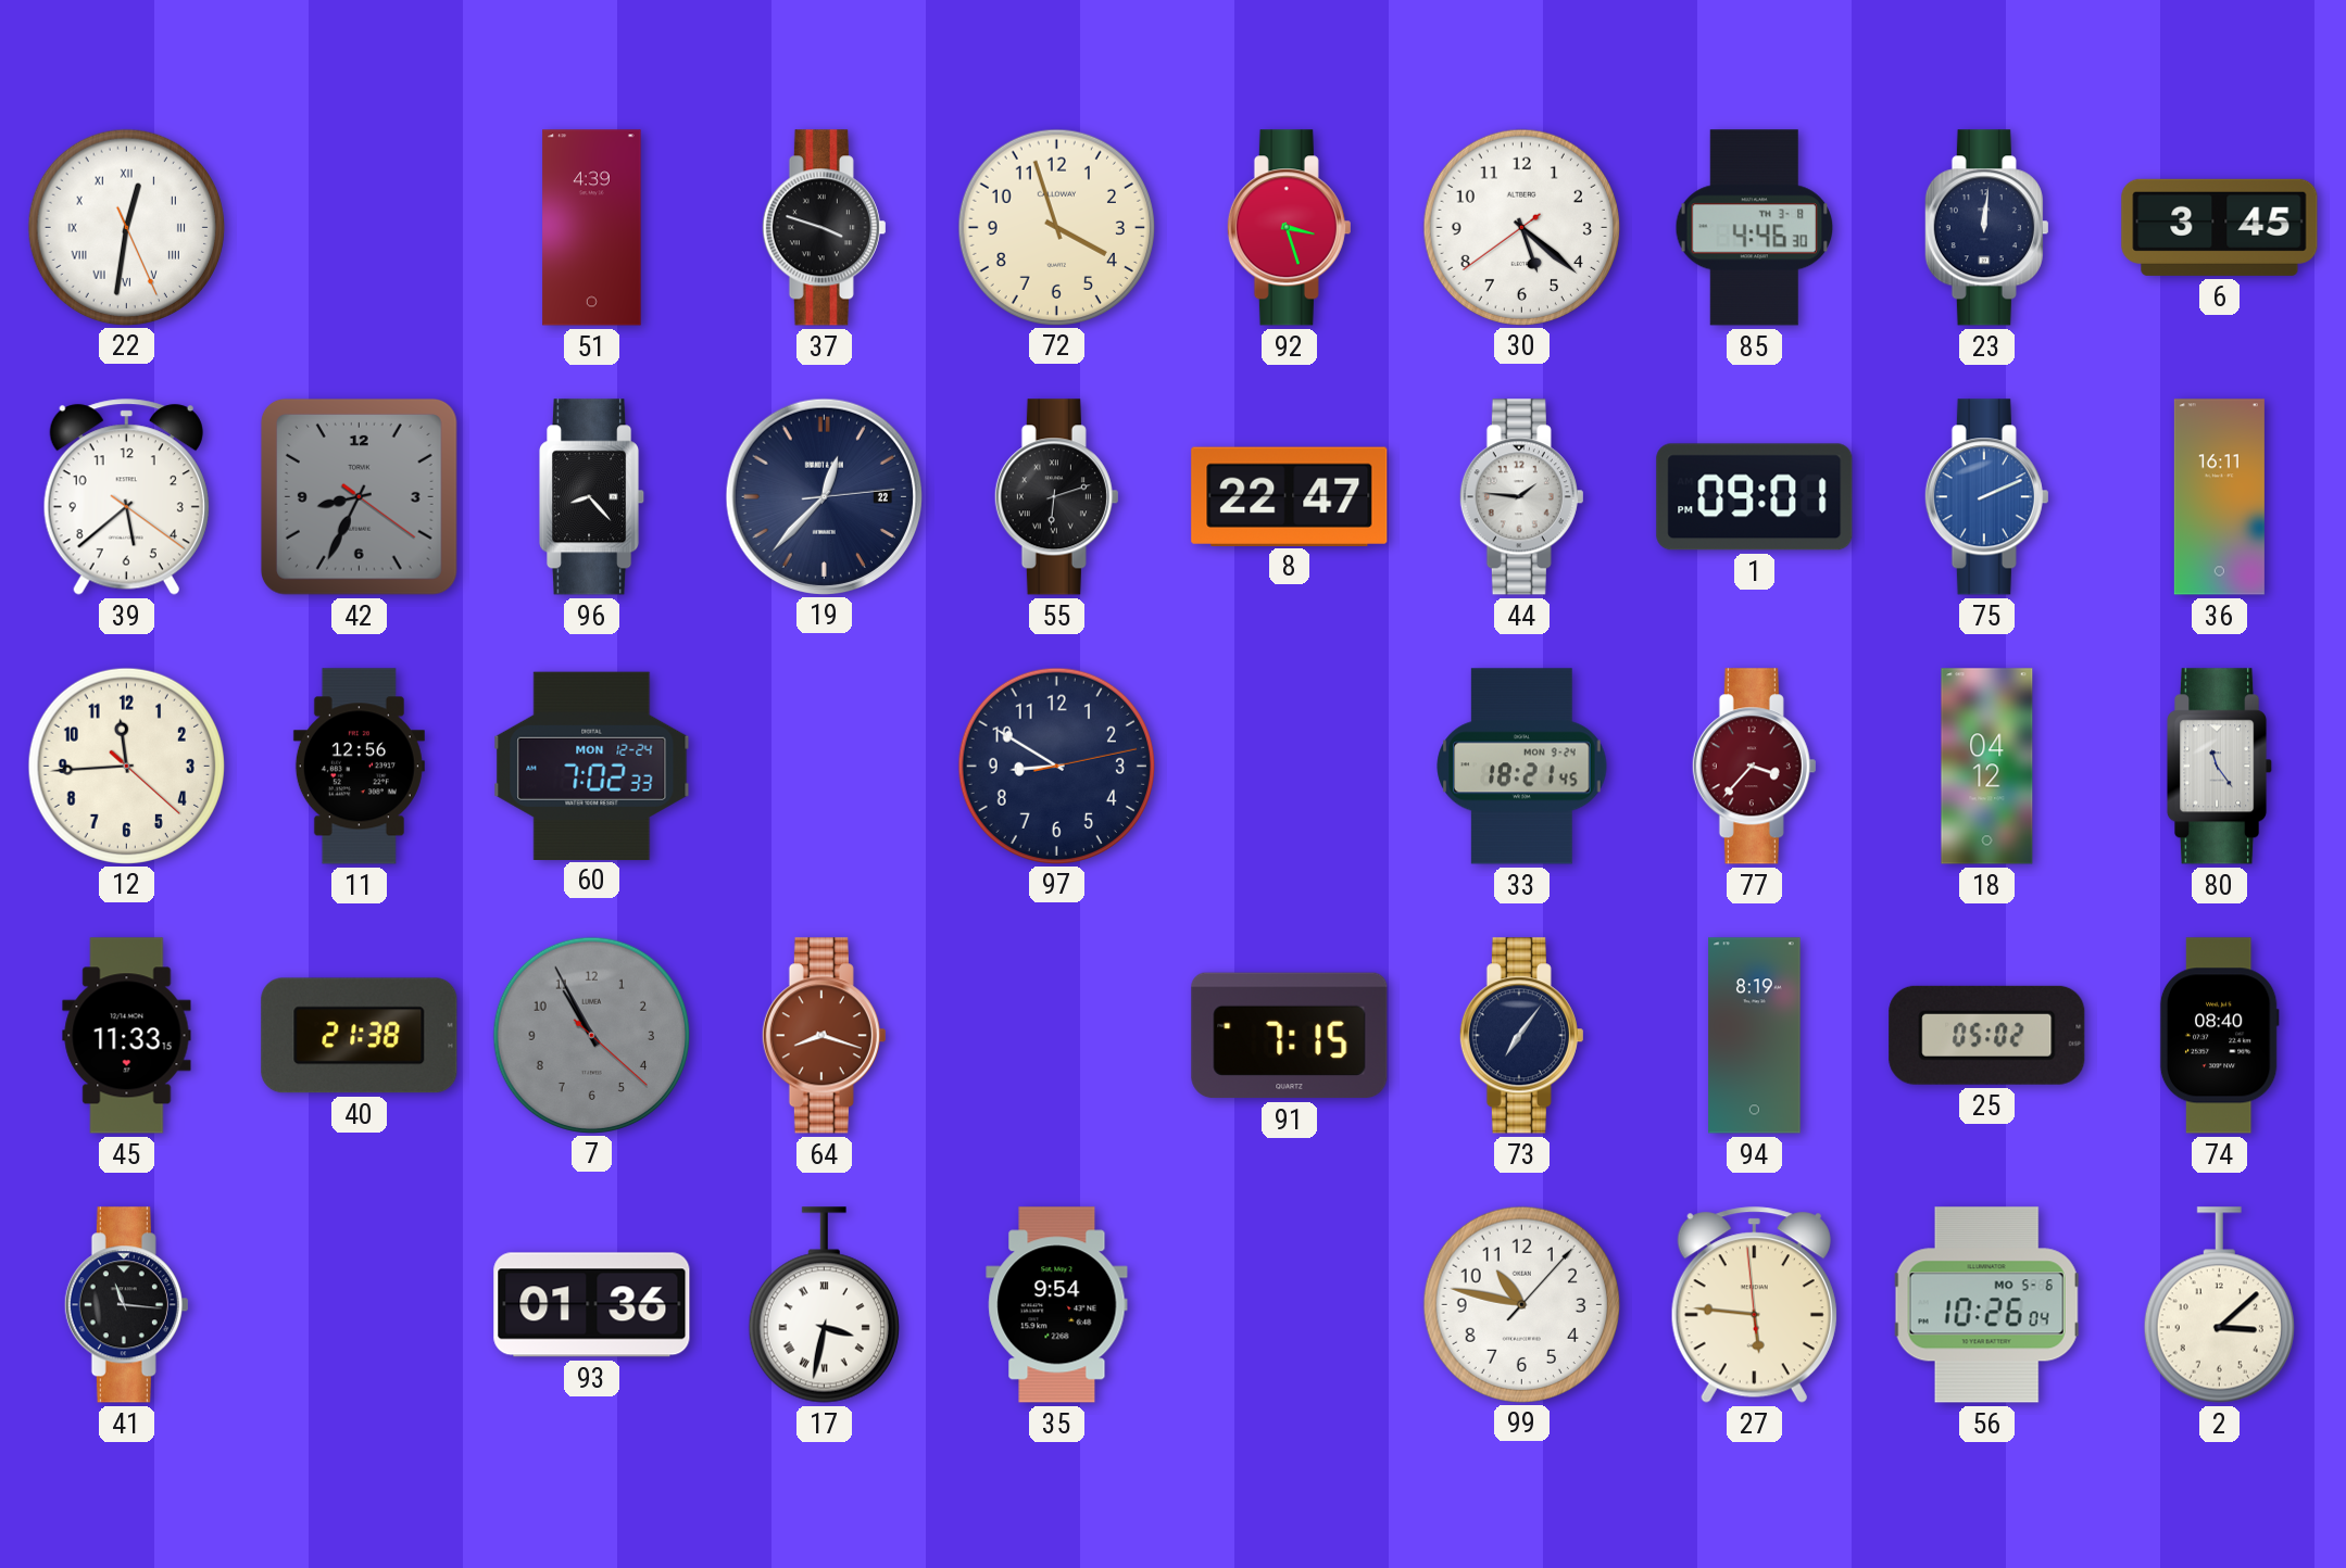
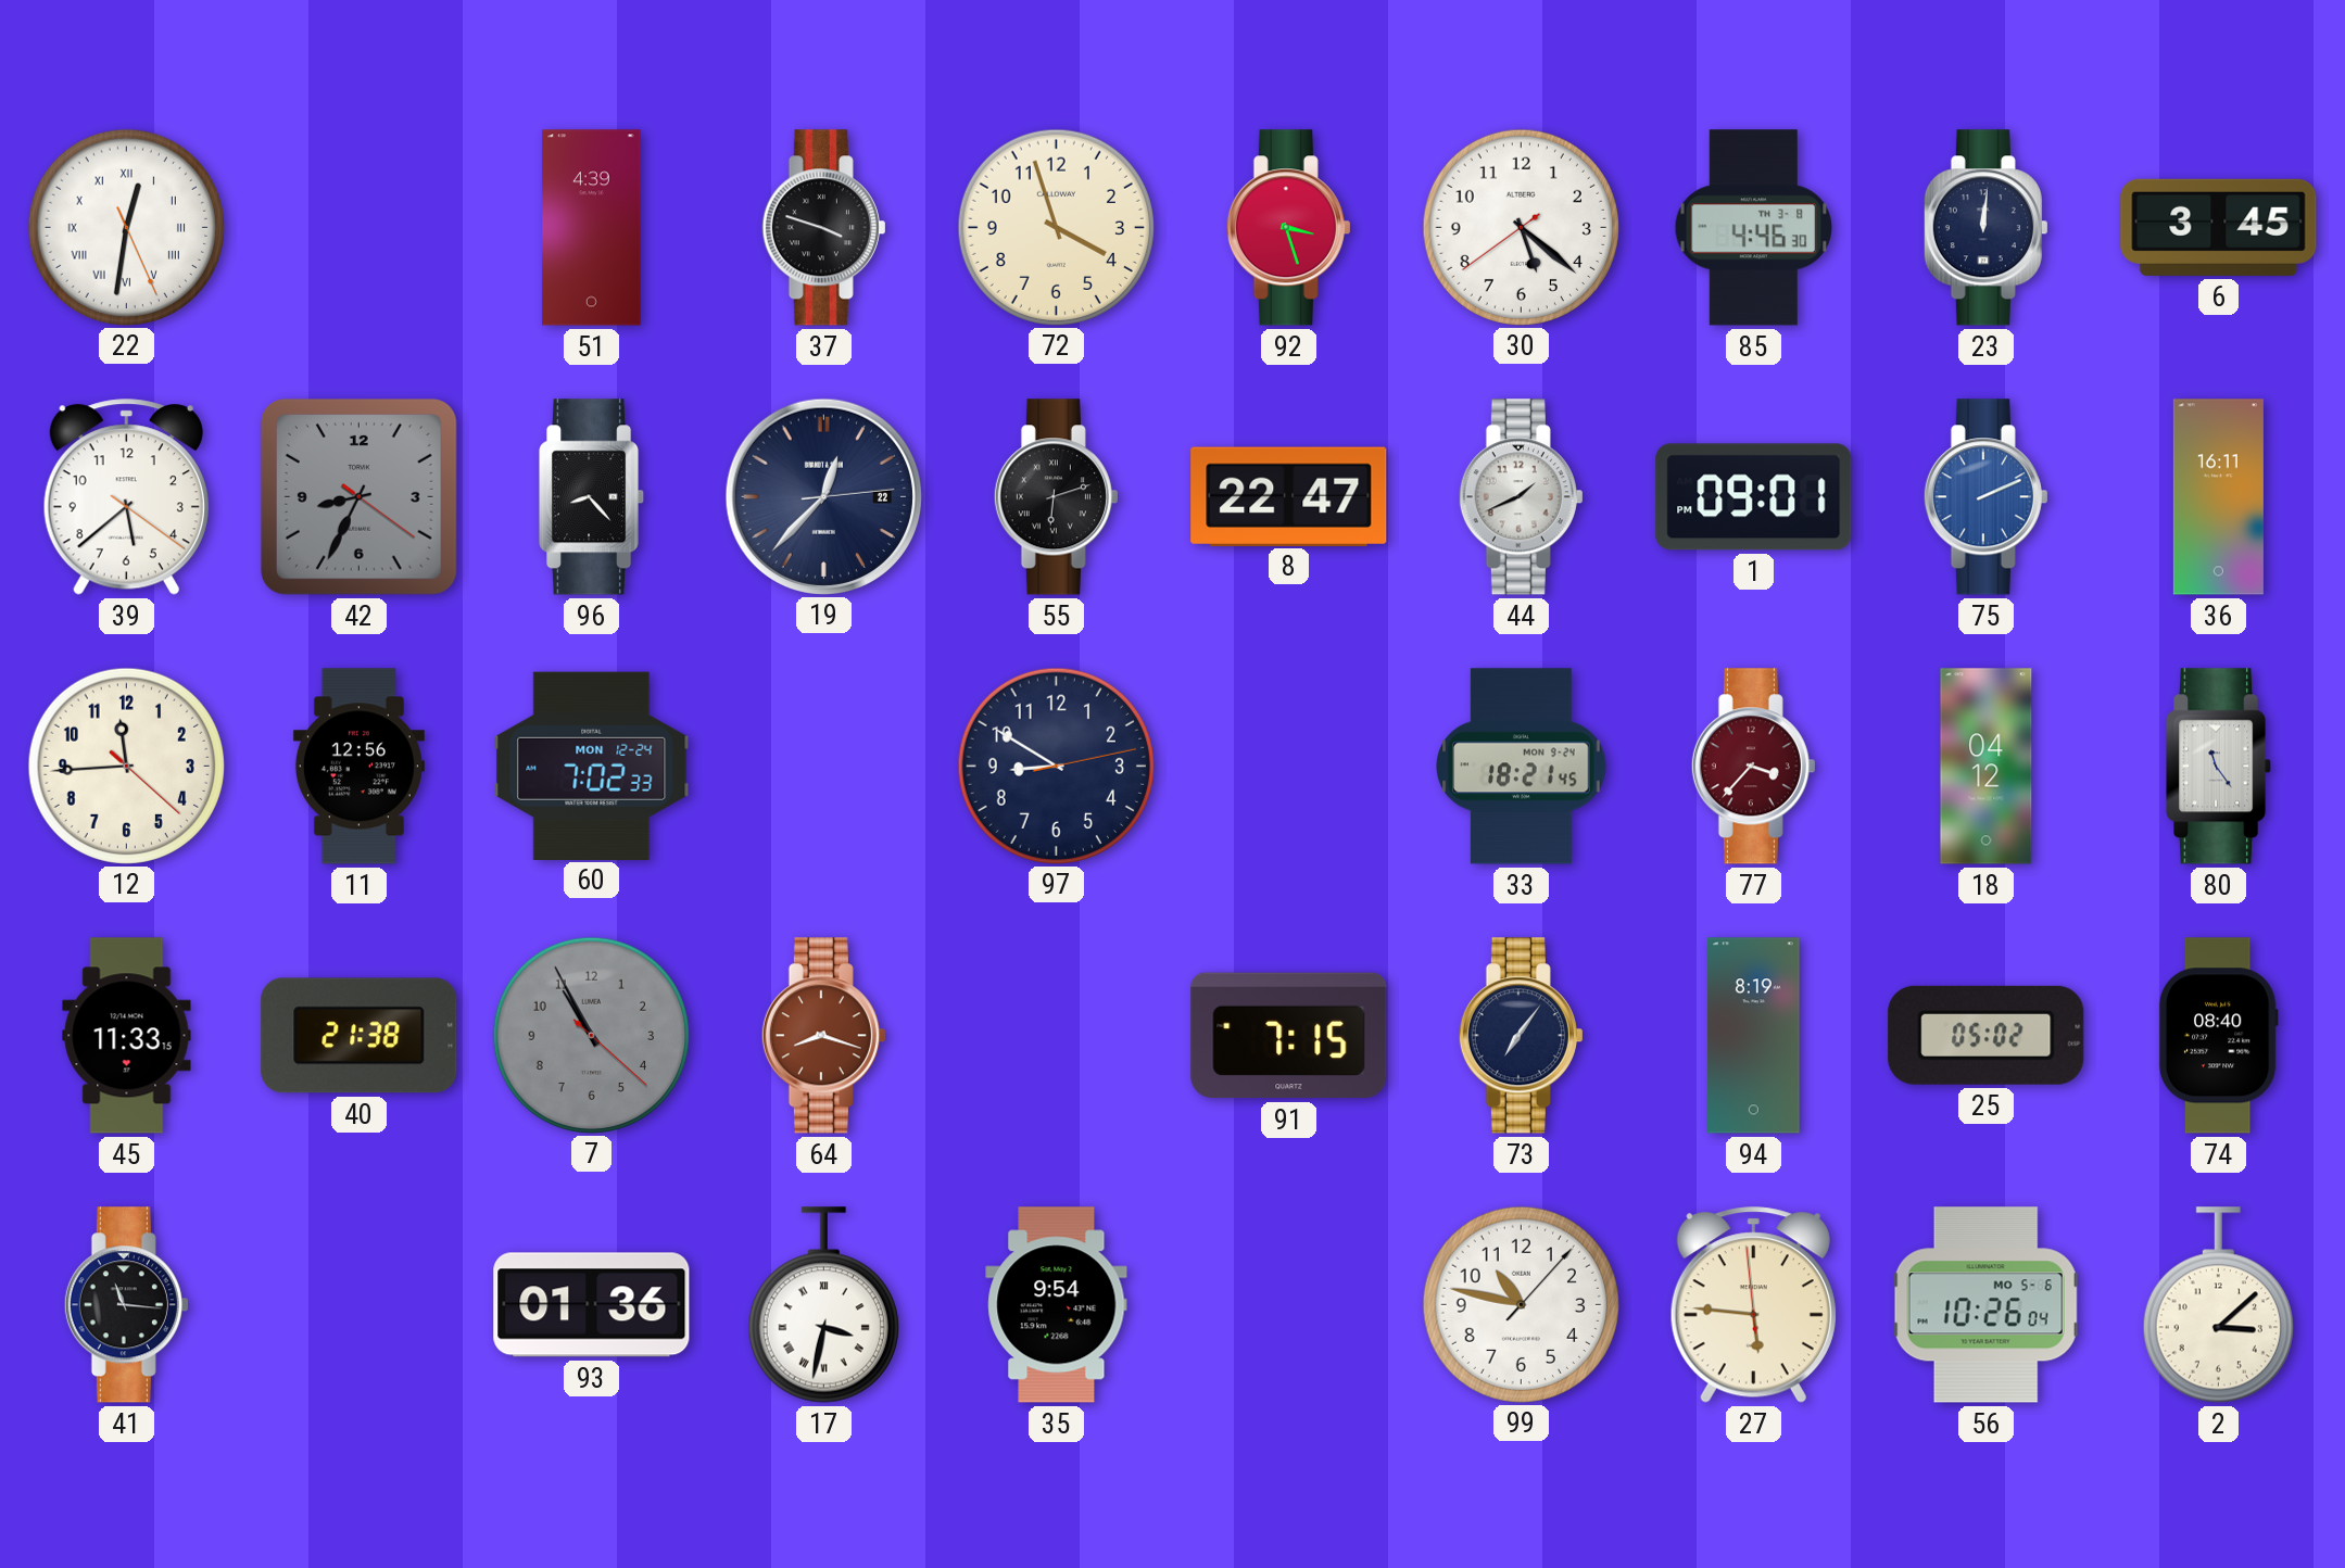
44: 1:46 -> 1:41
